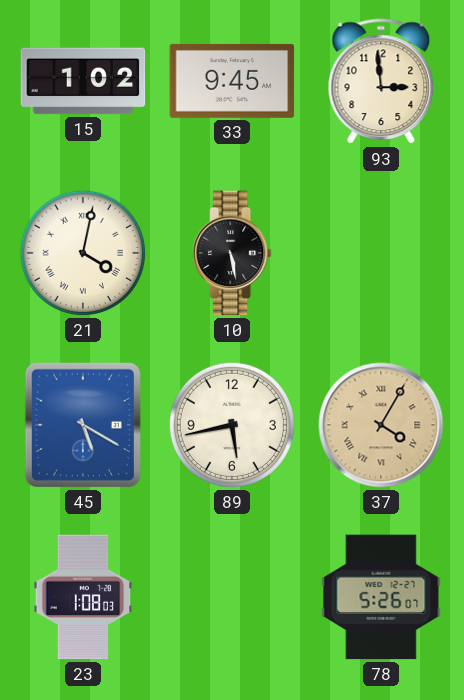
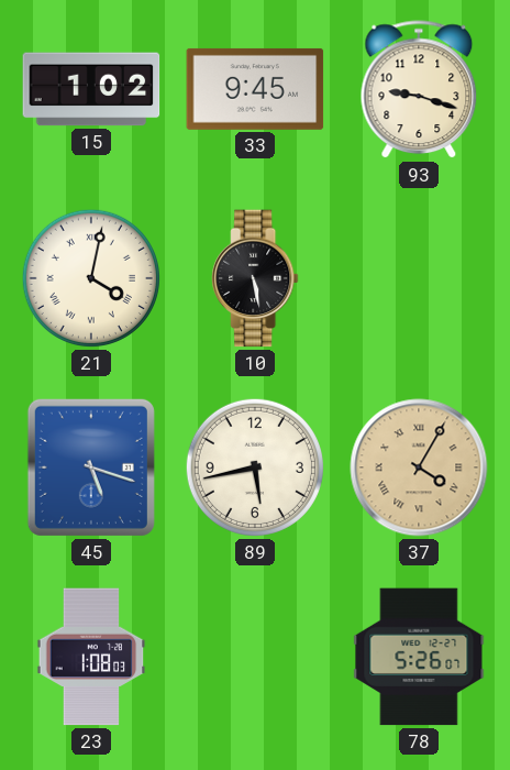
93: 2:59 -> 9:18
45: 5:20 -> 5:18
